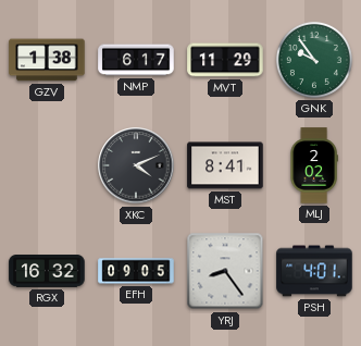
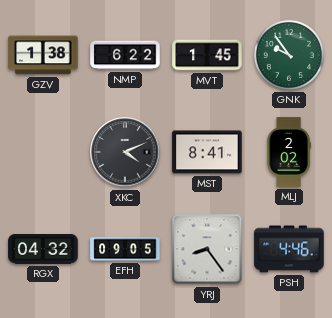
NMP: 6:17 -> 6:22
MVT: 11:29 -> 1:45
RGX: 16:32 -> 04:32
PSH: 4:01 -> 4:46
